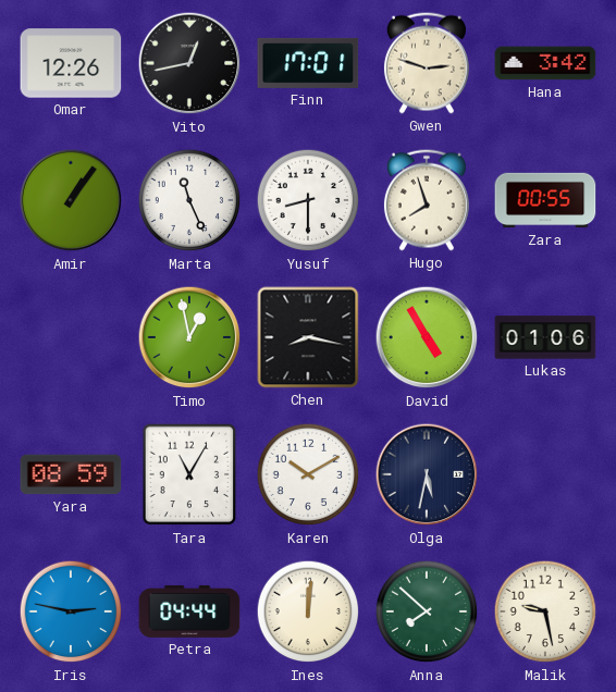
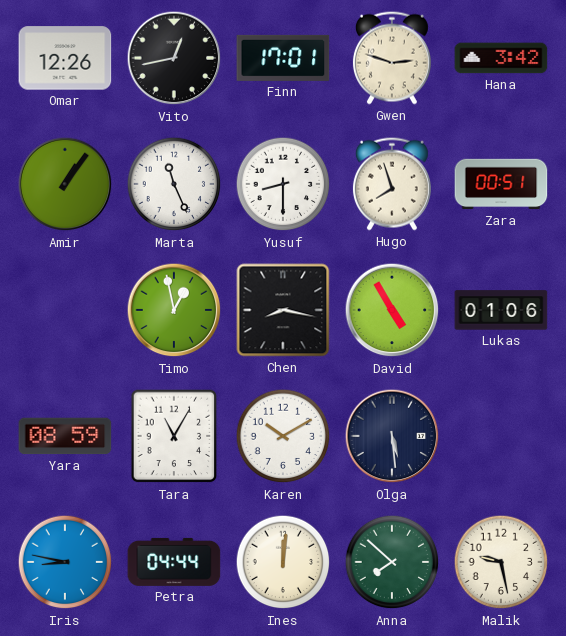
Zara: 00:55 -> 00:51
Olga: 5:32 -> 5:29
Iris: 2:47 -> 8:47
